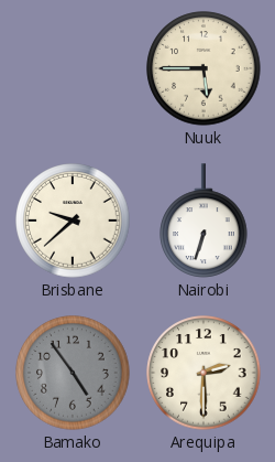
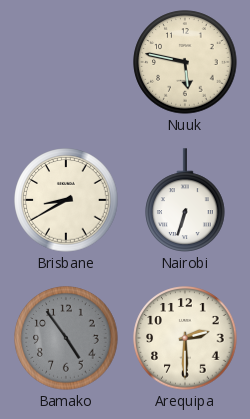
Nuuk: 5:45 -> 5:47
Brisbane: 9:38 -> 8:40
